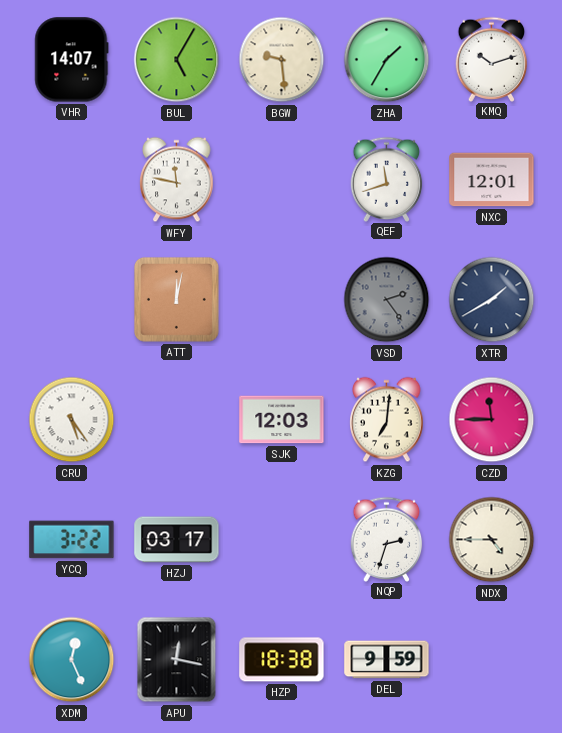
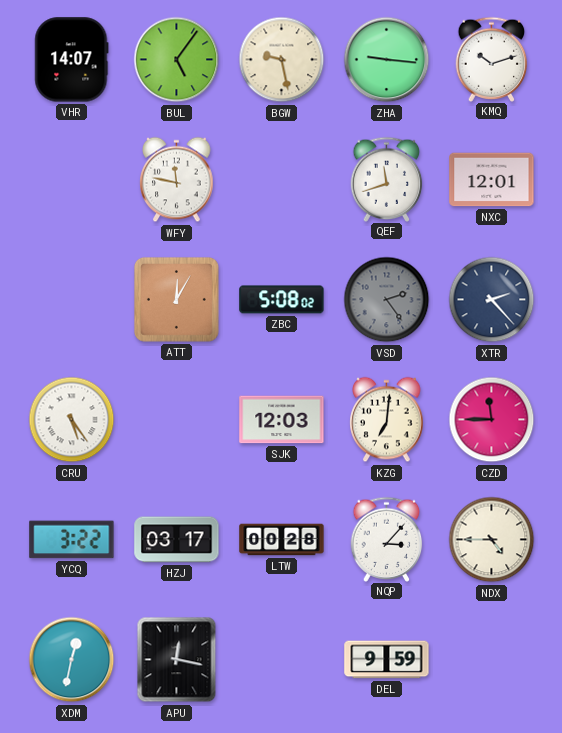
BUL: 5:05 -> 5:06
BGW: 9:29 -> 9:28
ZHA: 1:35 -> 9:16
ATT: 12:02 -> 12:05
ZBC: none -> 5:08
XTR: 1:40 -> 2:23
LTW: none -> 00:28
NQP: 2:33 -> 3:07
XDM: 12:26 -> 12:32
HZP: 18:38 -> none
